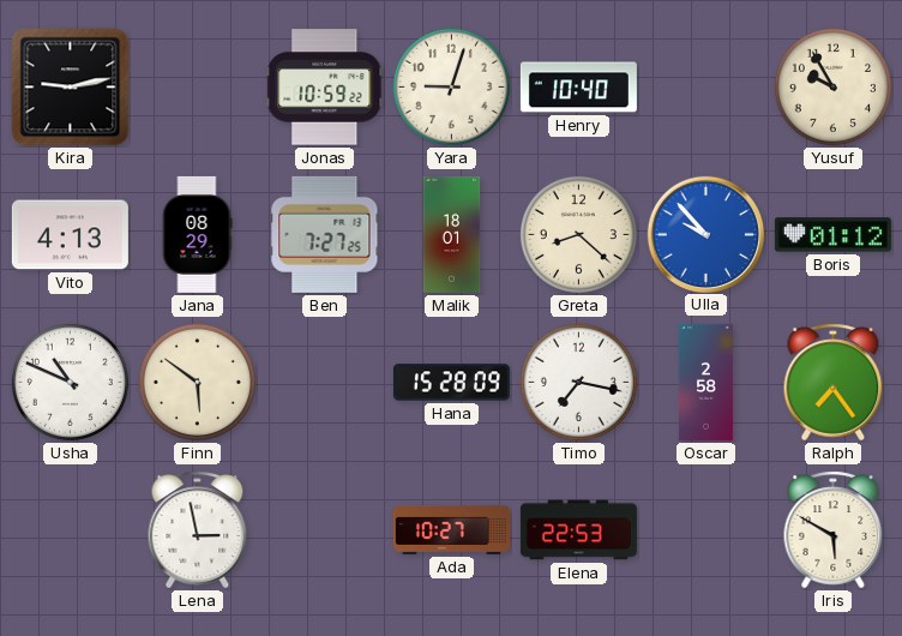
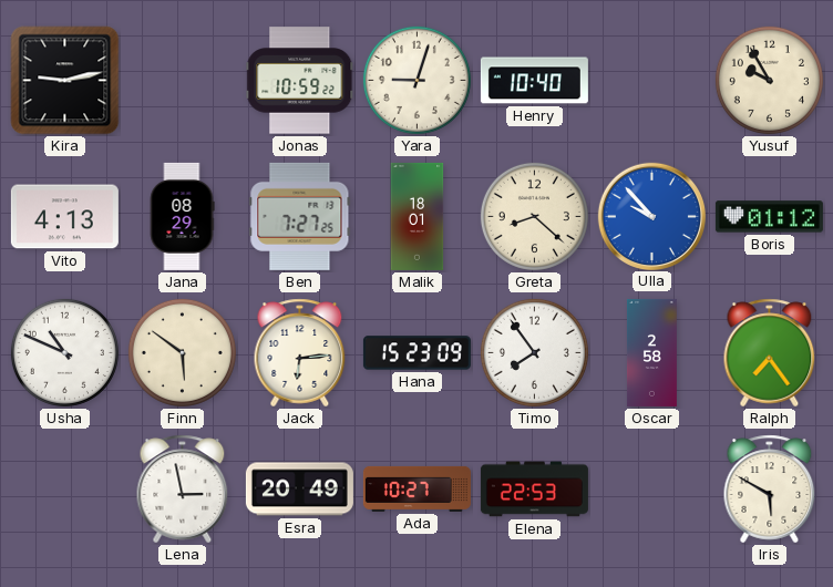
Jack: none -> 6:14
Hana: 15:28 -> 15:23
Timo: 7:17 -> 7:54
Esra: none -> 20:49
